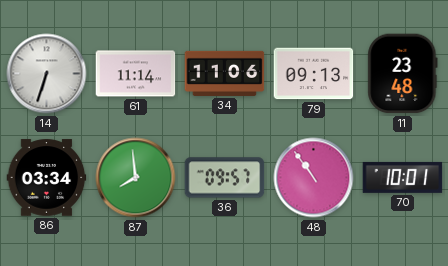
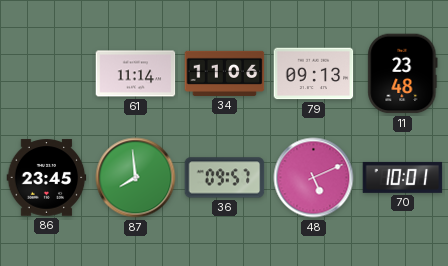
14: 6:33 -> none
86: 03:34 -> 23:45
48: 10:54 -> 5:11
